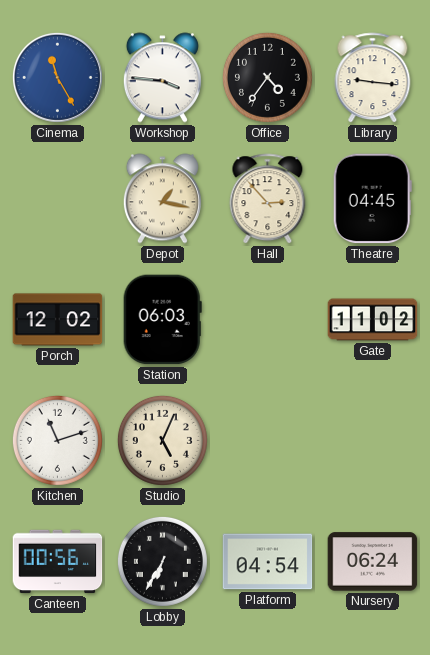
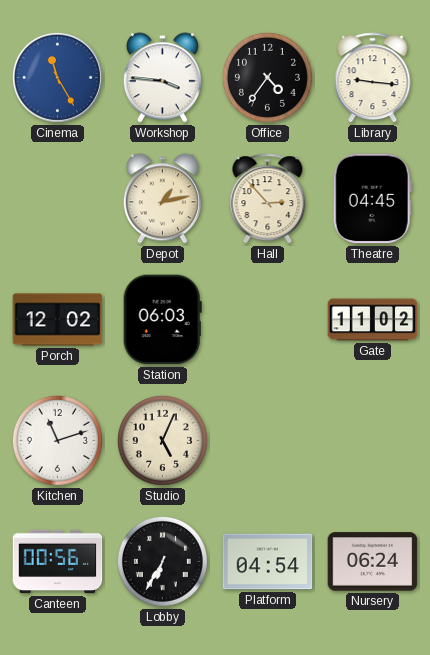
Depot: 1:17 -> 1:13
